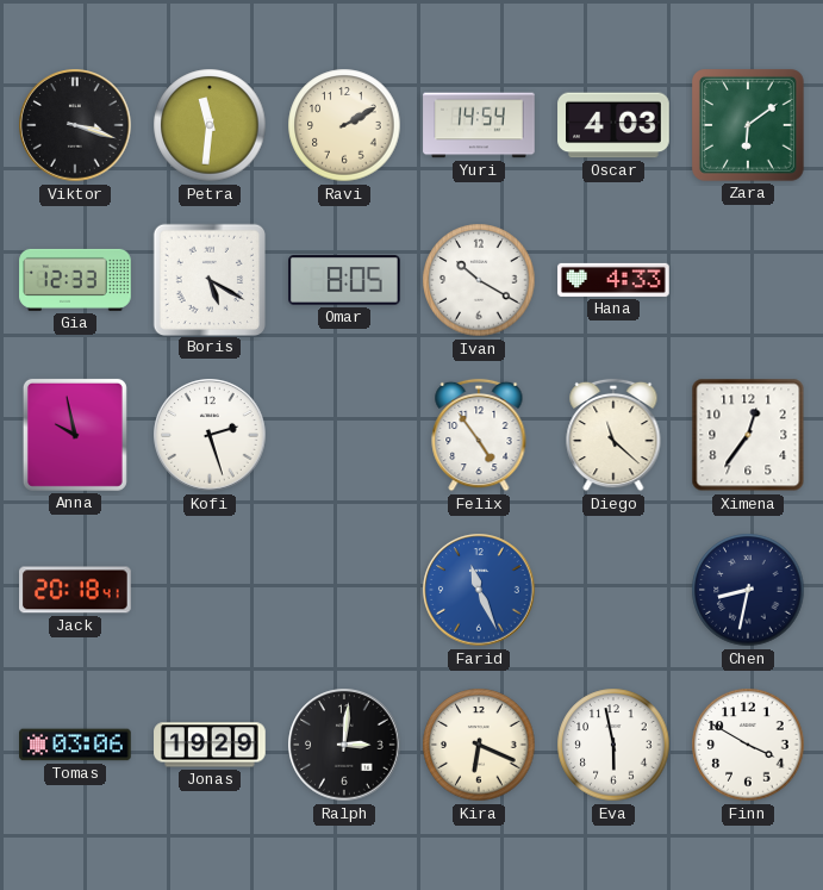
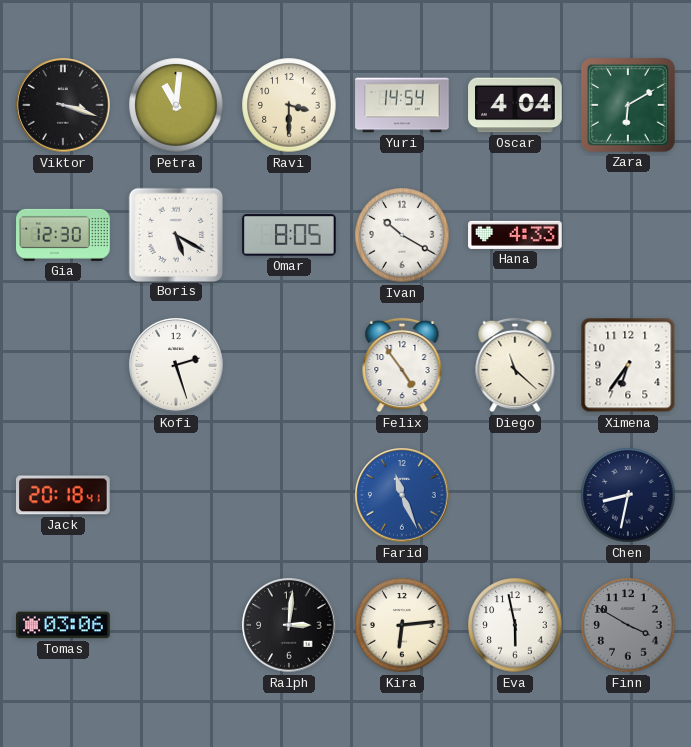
Petra: 11:31 -> 11:01
Ravi: 2:10 -> 3:30
Oscar: 4:03 -> 4:04
Zara: 6:09 -> 6:10
Gia: 12:33 -> 12:30
Anna: 9:58 -> none
Ximena: 12:36 -> 6:36
Jonas: 19:29 -> none
Kira: 6:19 -> 6:14
Finn dial: white -> grey
